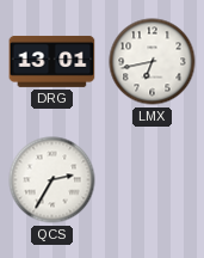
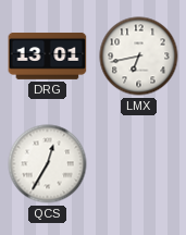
QCS: 2:35 -> 12:35
